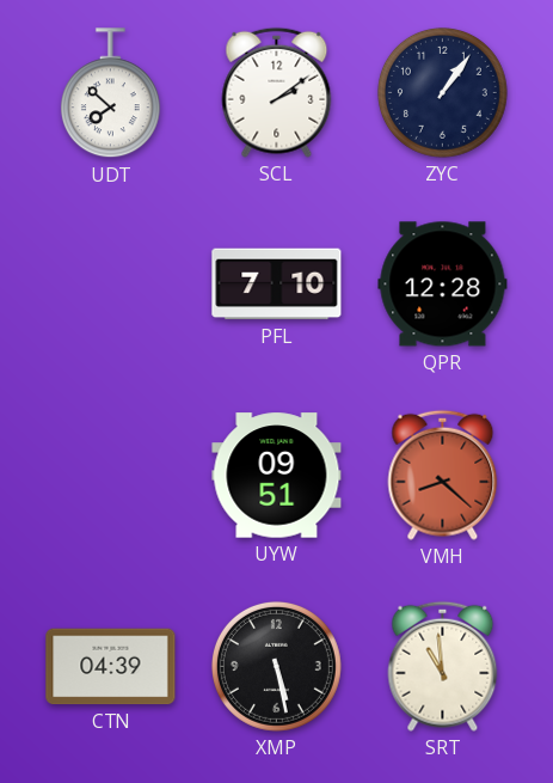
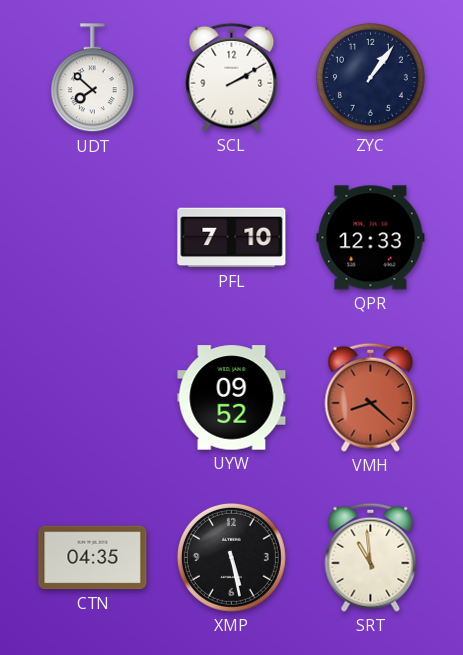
SCL: 2:09 -> 2:10
QPR: 12:28 -> 12:33
UYW: 09:51 -> 09:52
CTN: 04:39 -> 04:35
